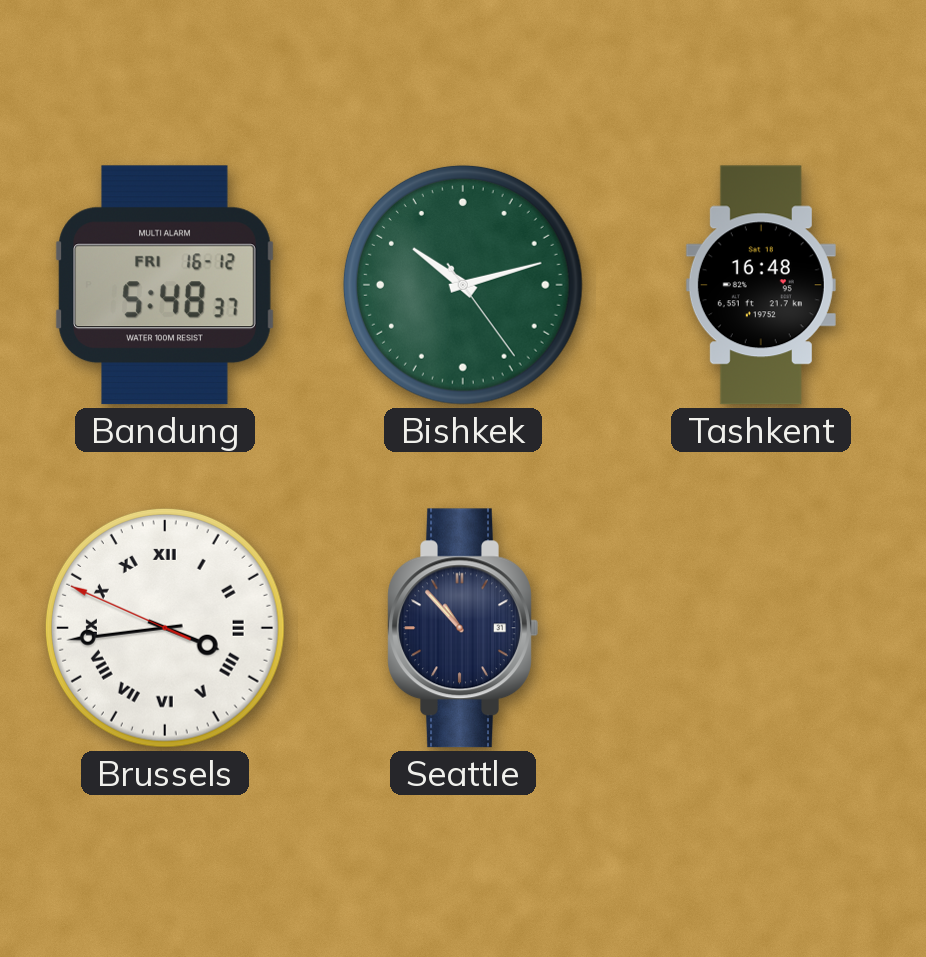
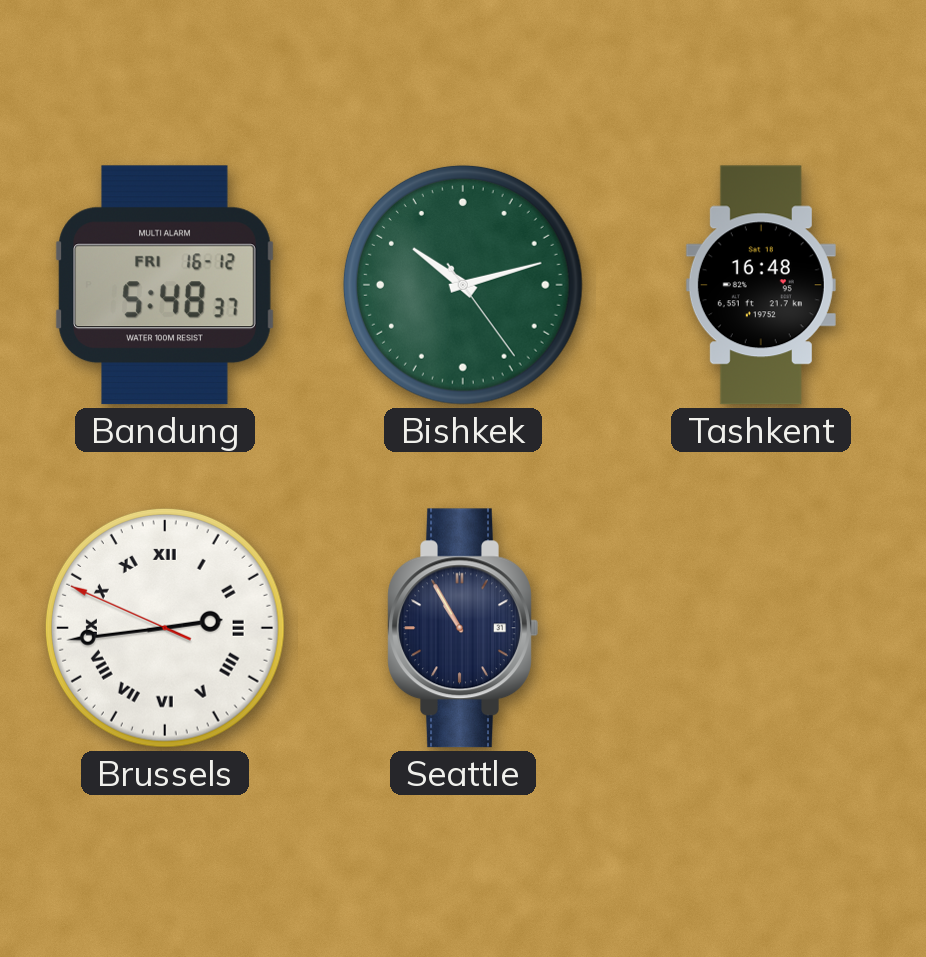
Brussels: 3:43 -> 2:43
Seattle: 10:53 -> 10:55
